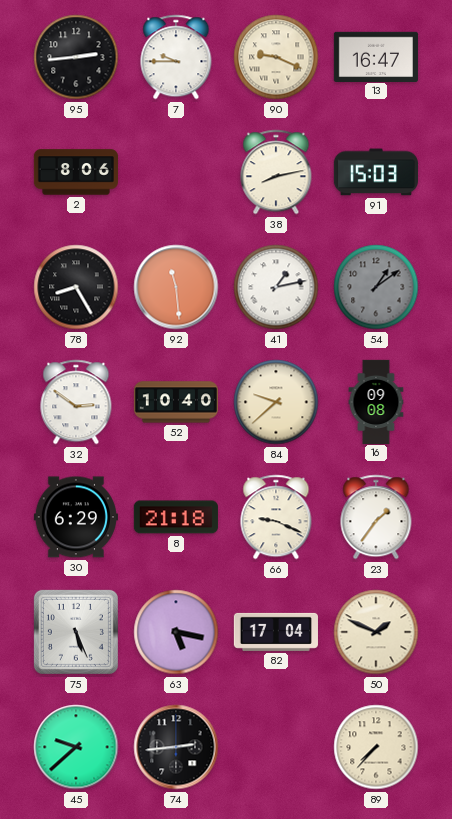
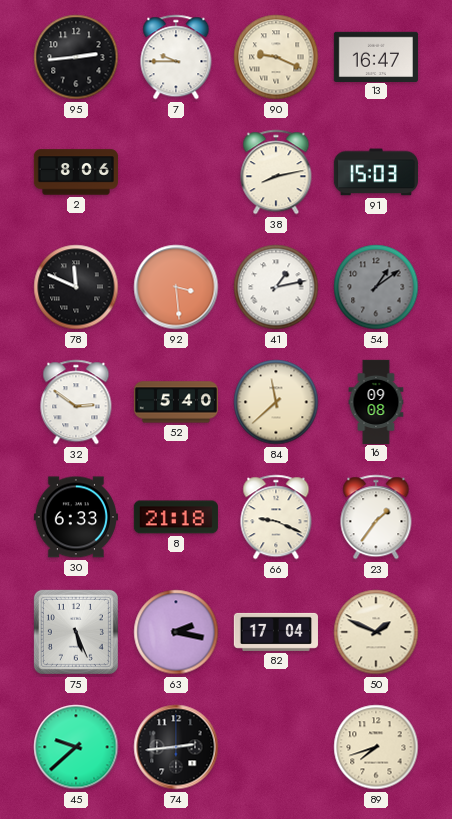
78: 8:25 -> 11:49
92: 11:29 -> 3:29
52: 10:40 -> 5:40
84: 9:38 -> 11:38
30: 6:29 -> 6:33
63: 5:17 -> 2:17
89: 7:37 -> 7:42
